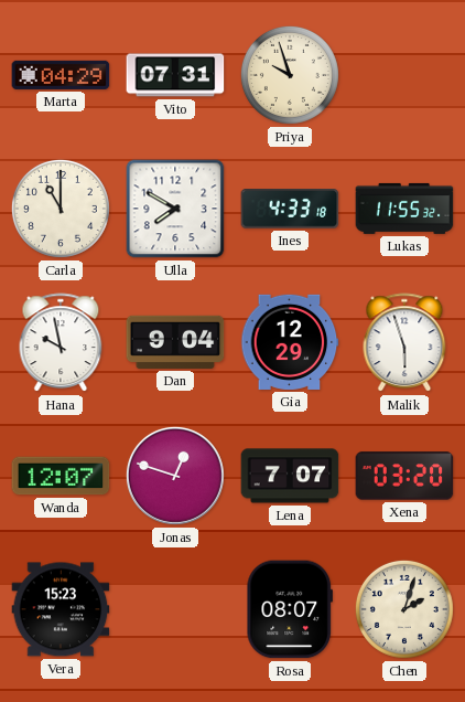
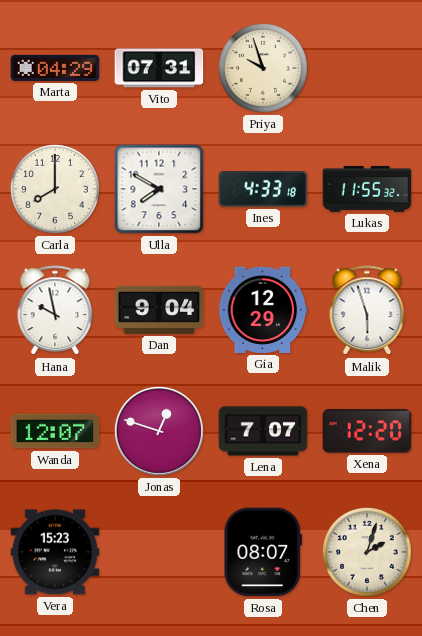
Carla: 11:00 -> 8:00
Xena: 03:20 -> 12:20
